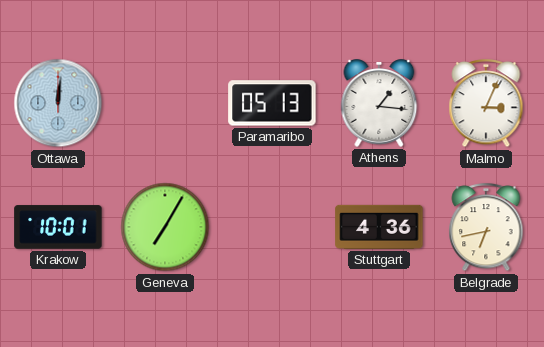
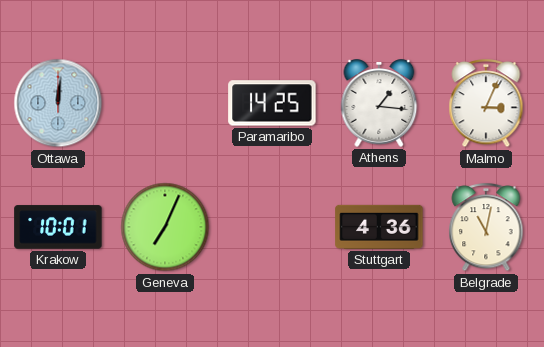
Paramaribo: 05:13 -> 14:25
Geneva: 7:05 -> 7:04
Belgrade: 6:43 -> 11:02
